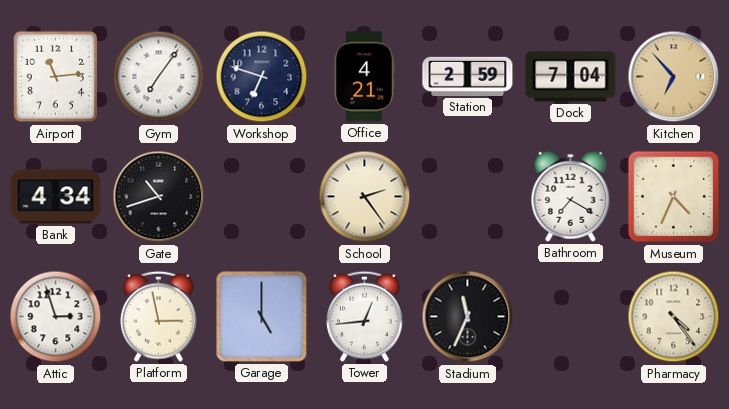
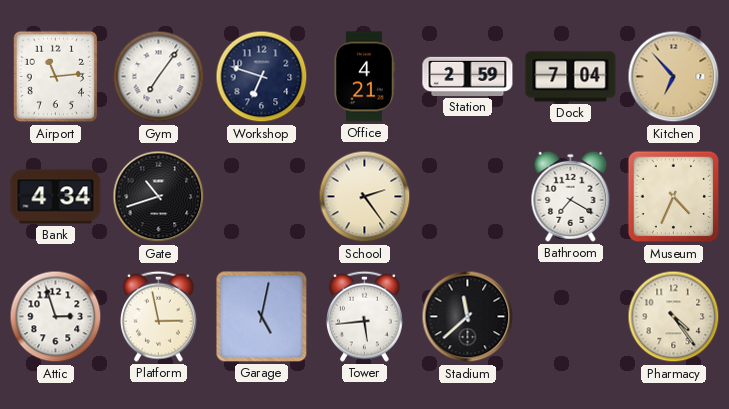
Garage: 5:00 -> 5:02
Tower: 12:44 -> 5:44
Stadium: 11:34 -> 11:38
